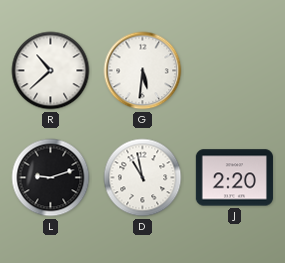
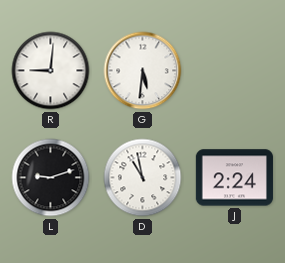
R: 10:38 -> 9:01
J: 2:20 -> 2:24
